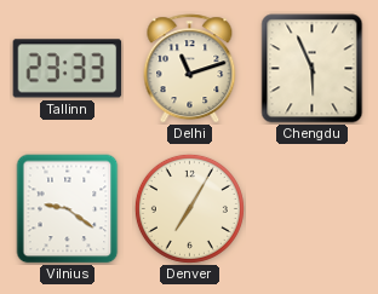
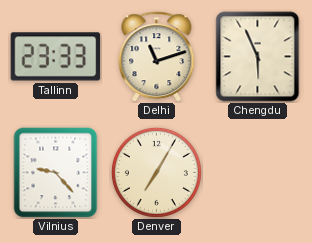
Vilnius: 9:21 -> 9:23
